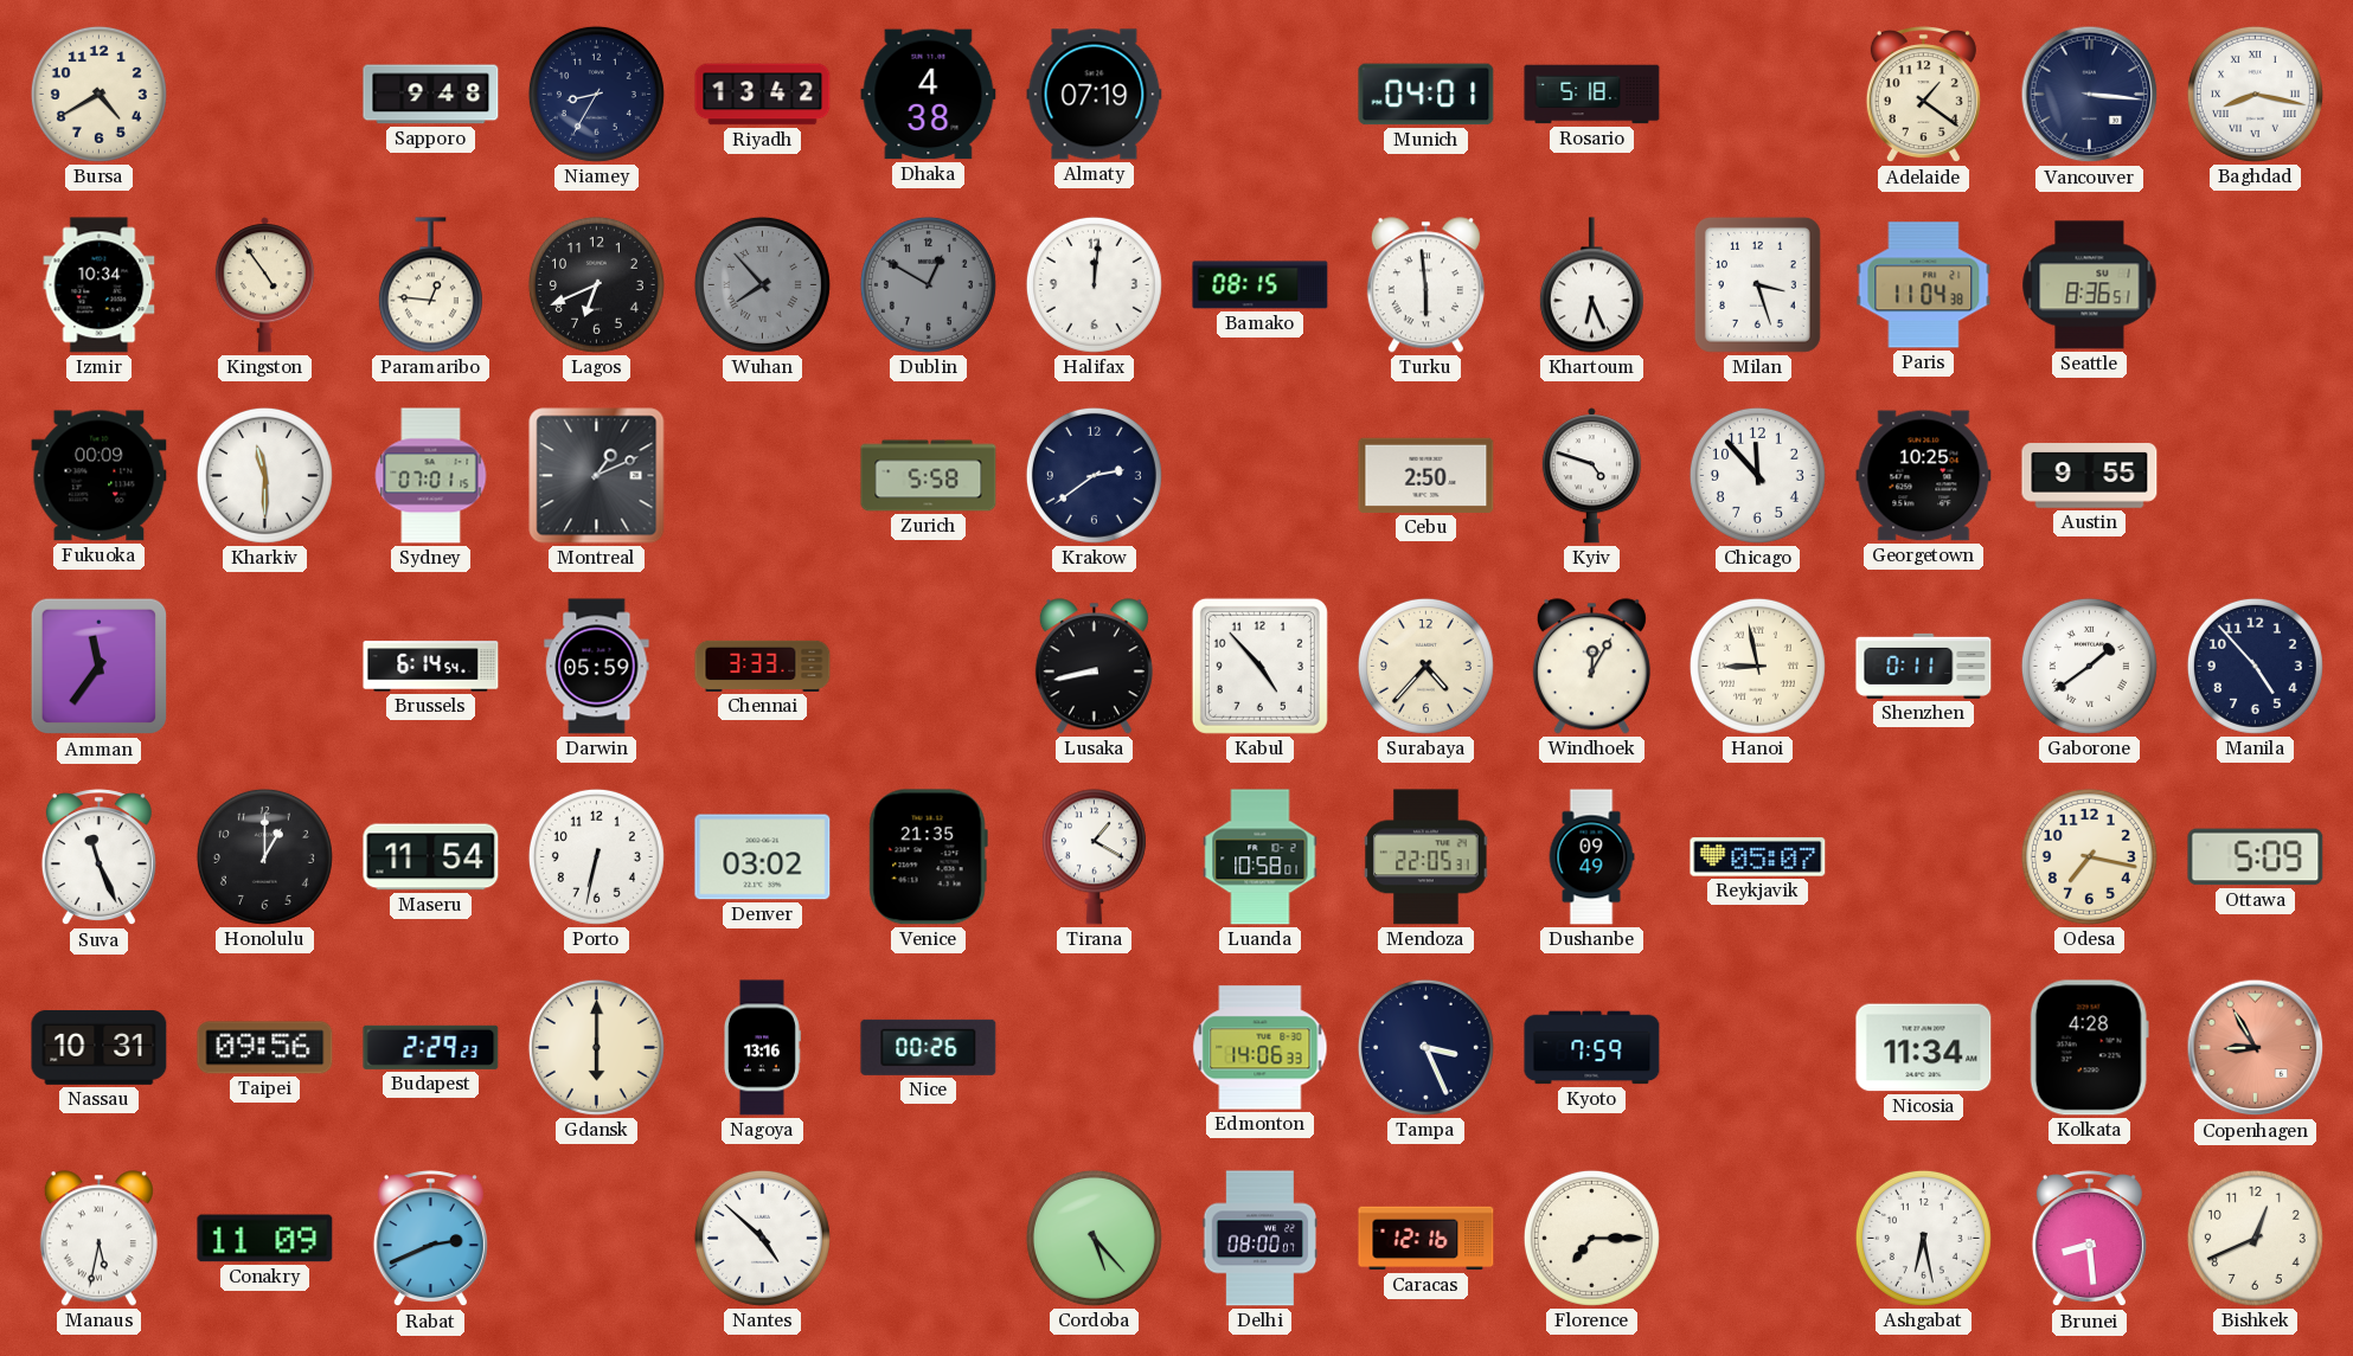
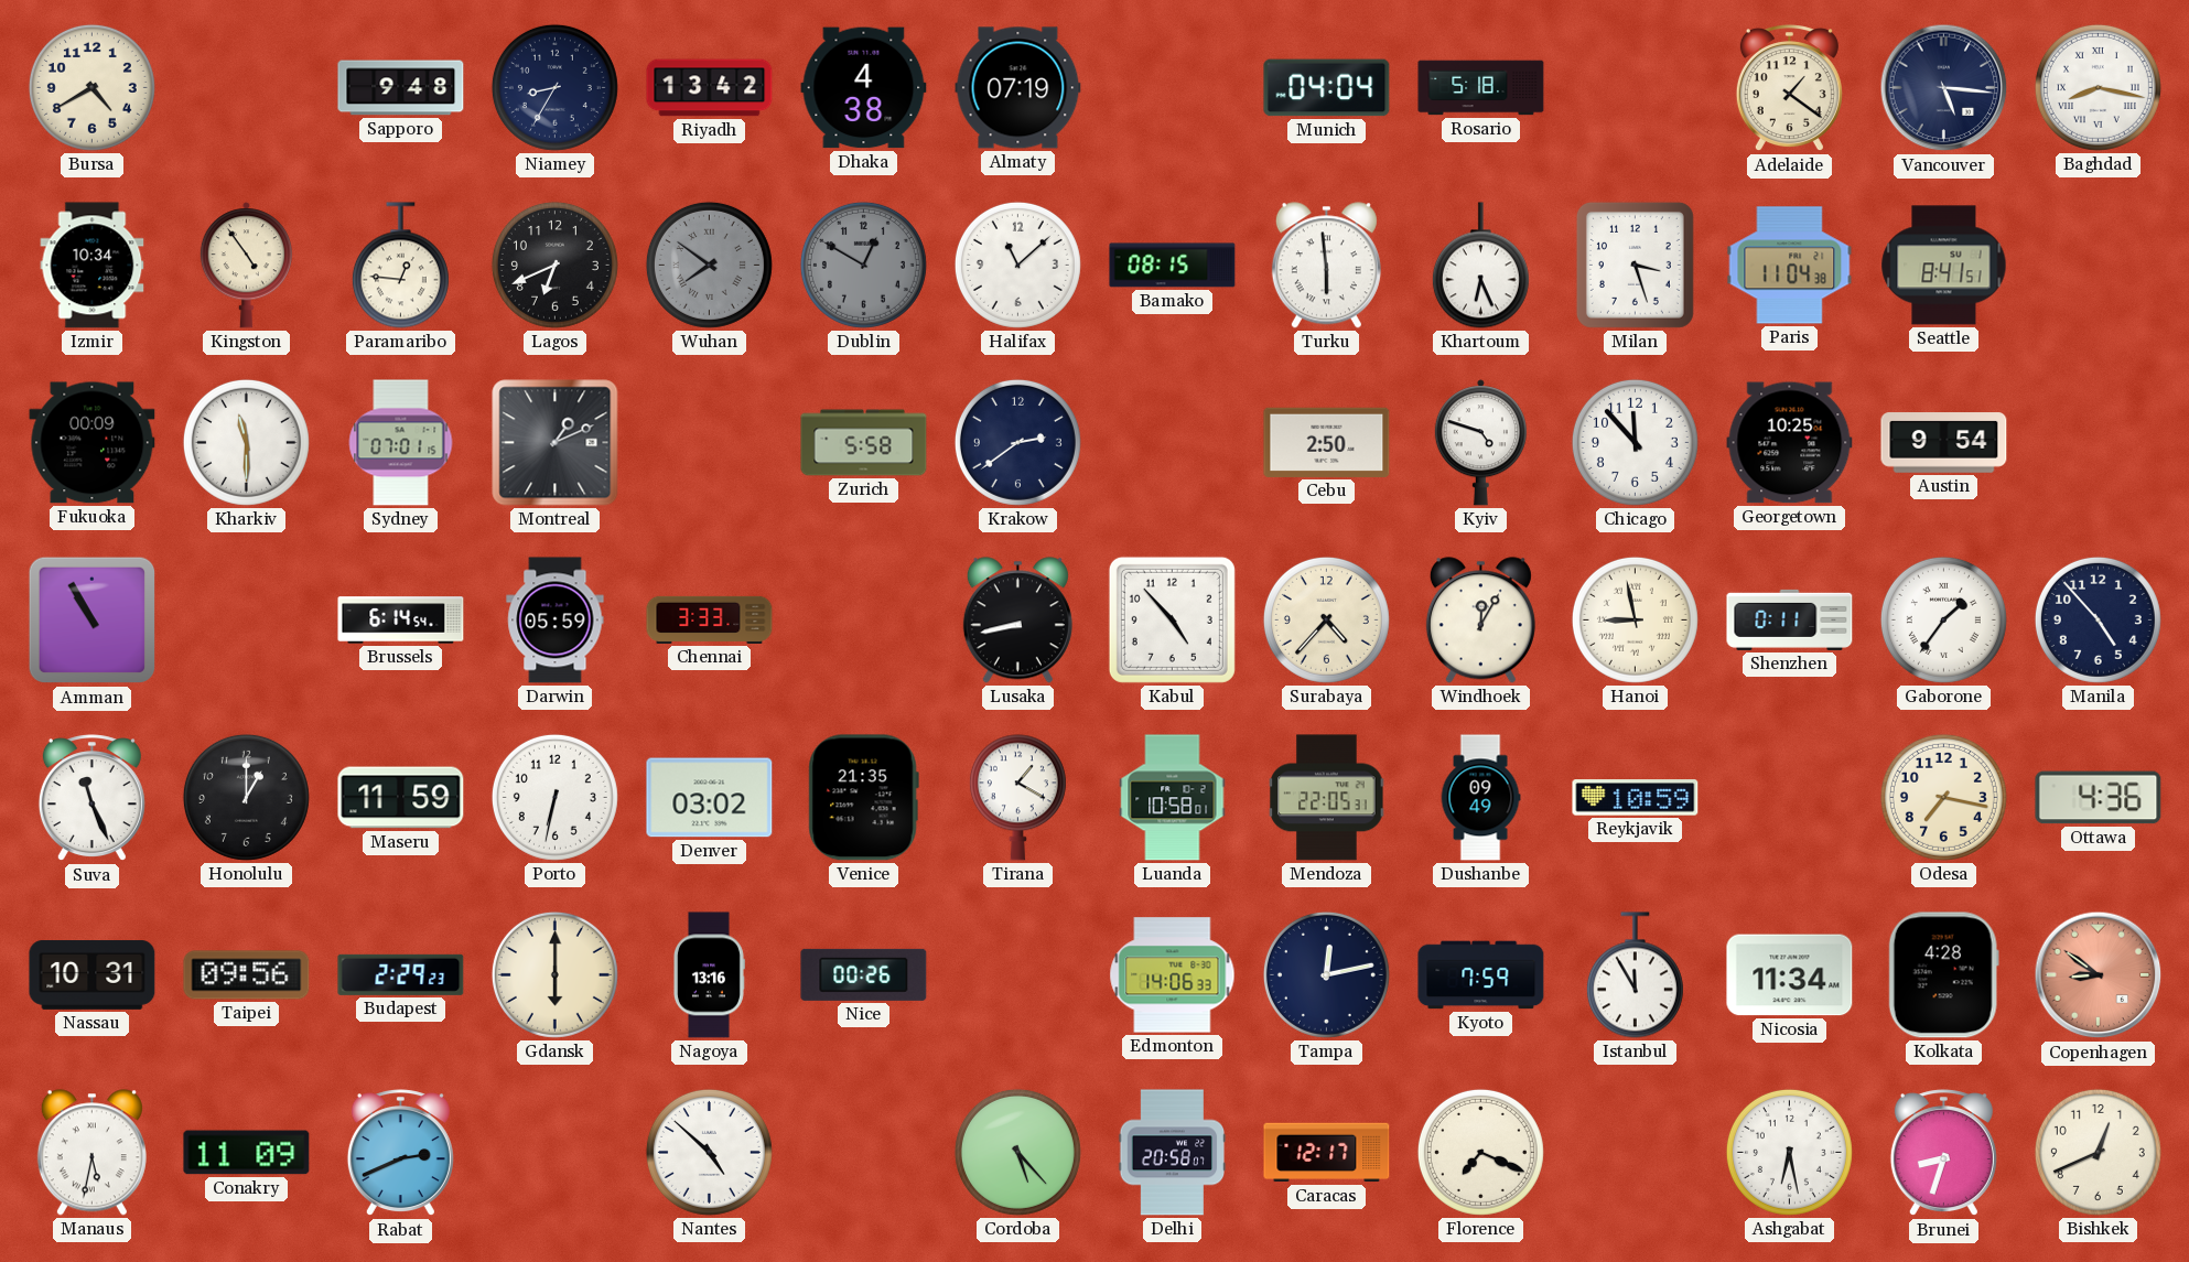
Munich: 04:01 -> 04:04
Vancouver: 3:16 -> 5:16
Wuhan: 7:53 -> 7:51
Halifax: 12:01 -> 11:08
Seattle: 8:36 -> 8:41
Austin: 9:55 -> 9:54
Amman: 11:36 -> 10:55
Gaborone: 1:39 -> 1:36
Maseru: 11:54 -> 11:59
Reykjavik: 05:07 -> 10:59
Ottawa: 5:09 -> 4:36
Tampa: 3:26 -> 12:13
Istanbul: none -> 11:55
Copenhagen: 8:55 -> 8:51
Delhi: 08:00 -> 20:58
Caracas: 12:16 -> 12:17
Florence: 7:15 -> 7:19
Brunei: 8:29 -> 8:33
